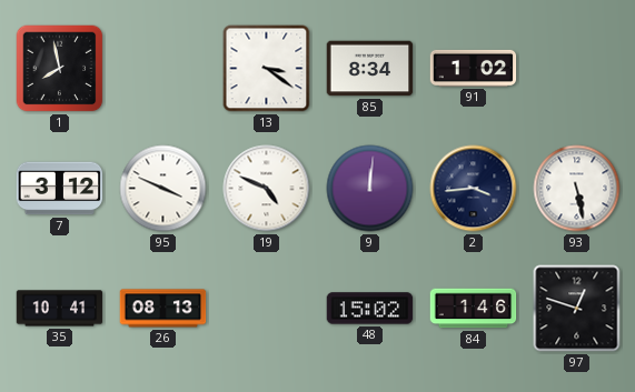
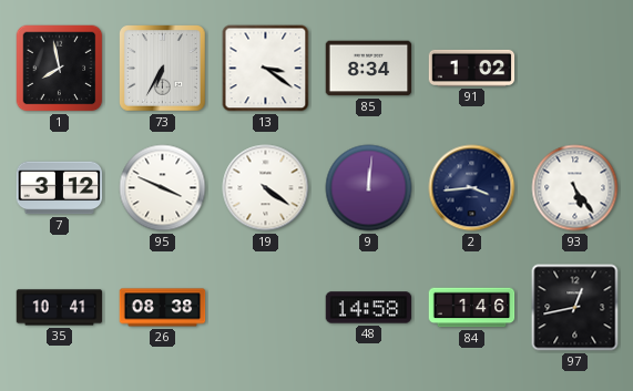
73: none -> 6:35
19: 4:49 -> 4:21
93: 5:28 -> 5:24
26: 08:13 -> 08:38
48: 15:02 -> 14:58
97: 12:48 -> 12:43
